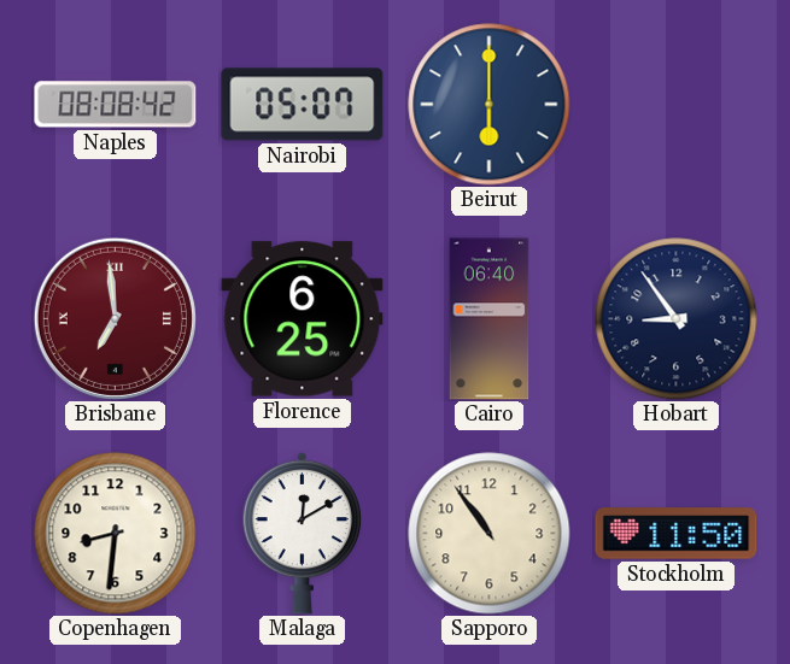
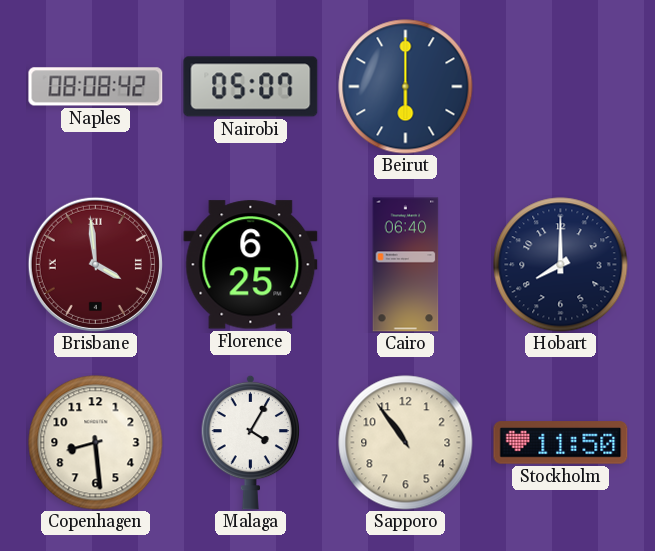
Brisbane: 6:59 -> 3:59
Hobart: 8:54 -> 8:00
Copenhagen: 8:31 -> 8:29
Malaga: 12:10 -> 4:05
